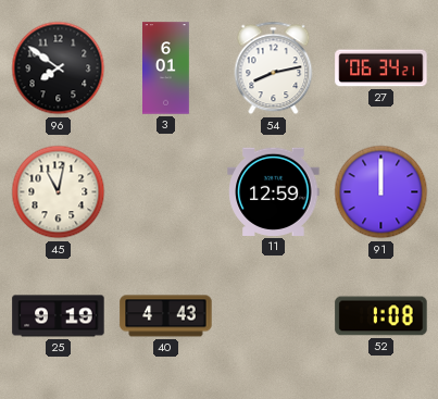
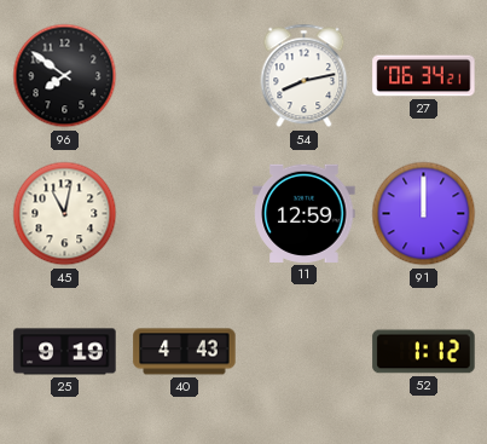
3: 6:01 -> none
52: 1:08 -> 1:12
